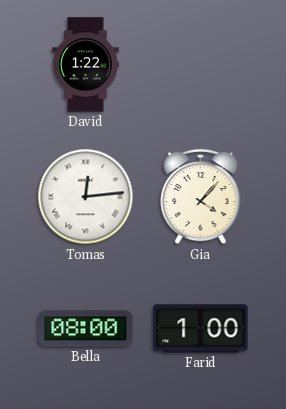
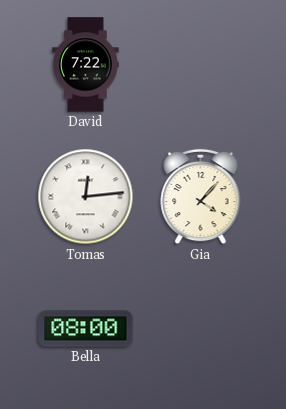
David: 1:22 -> 7:22
Farid: 1:00 -> none
